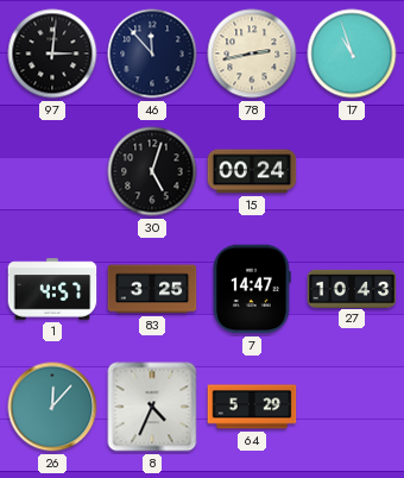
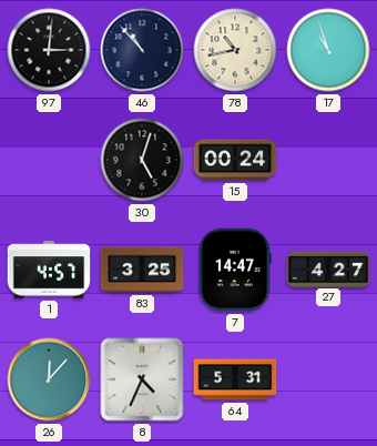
46: 11:53 -> 10:53
78: 2:43 -> 10:43
27: 10:43 -> 4:27
64: 5:29 -> 5:31
